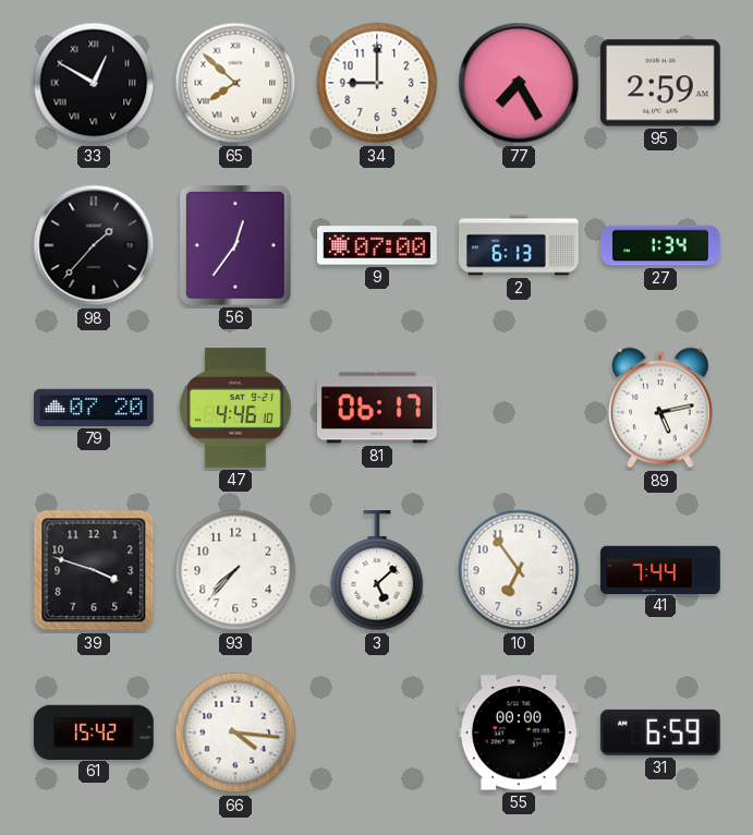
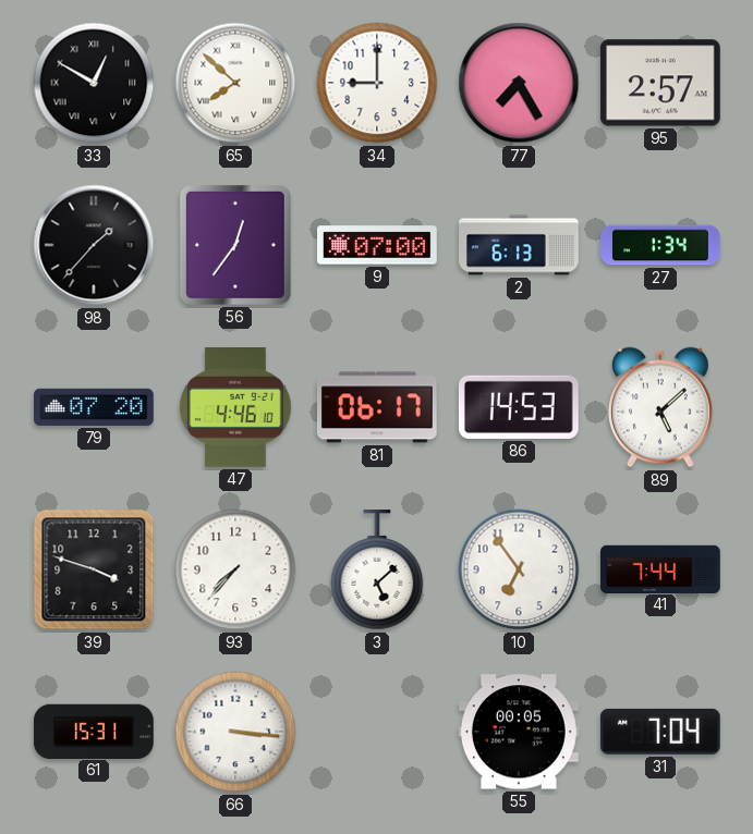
95: 2:59 -> 2:57
86: none -> 14:53
89: 5:13 -> 5:08
61: 15:42 -> 15:31
66: 4:16 -> 3:16
55: 00:00 -> 00:05
31: 6:59 -> 7:04
